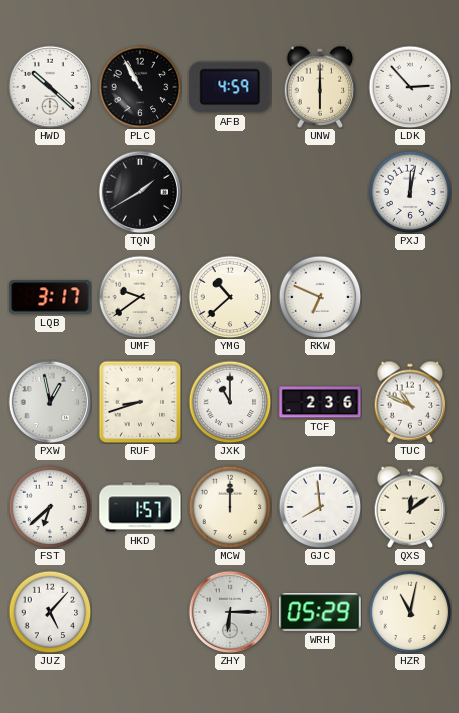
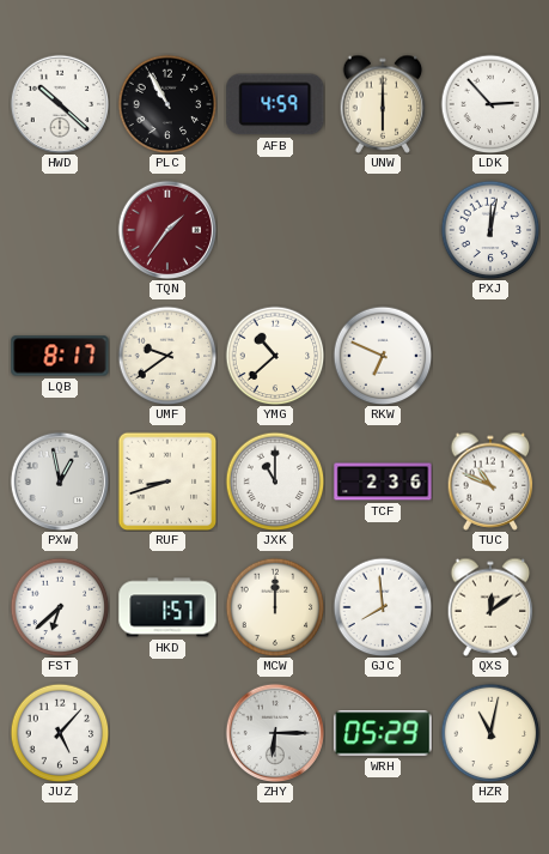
TQN: 1:40 -> 1:36
TQN dial: black -> burgundy
LQB: 3:17 -> 8:17
